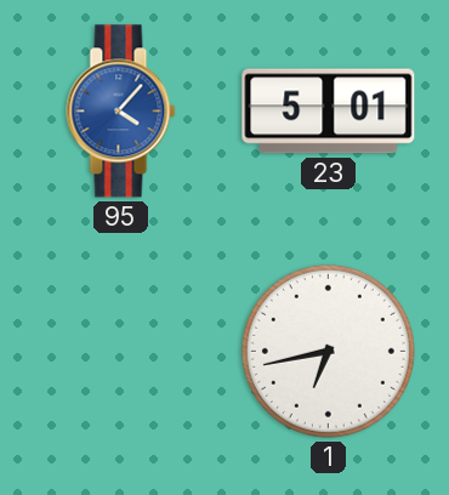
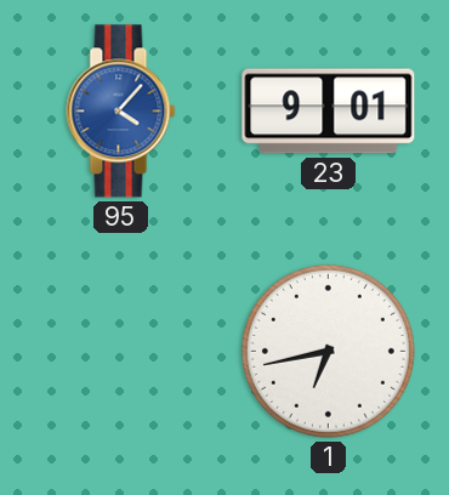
23: 5:01 -> 9:01
